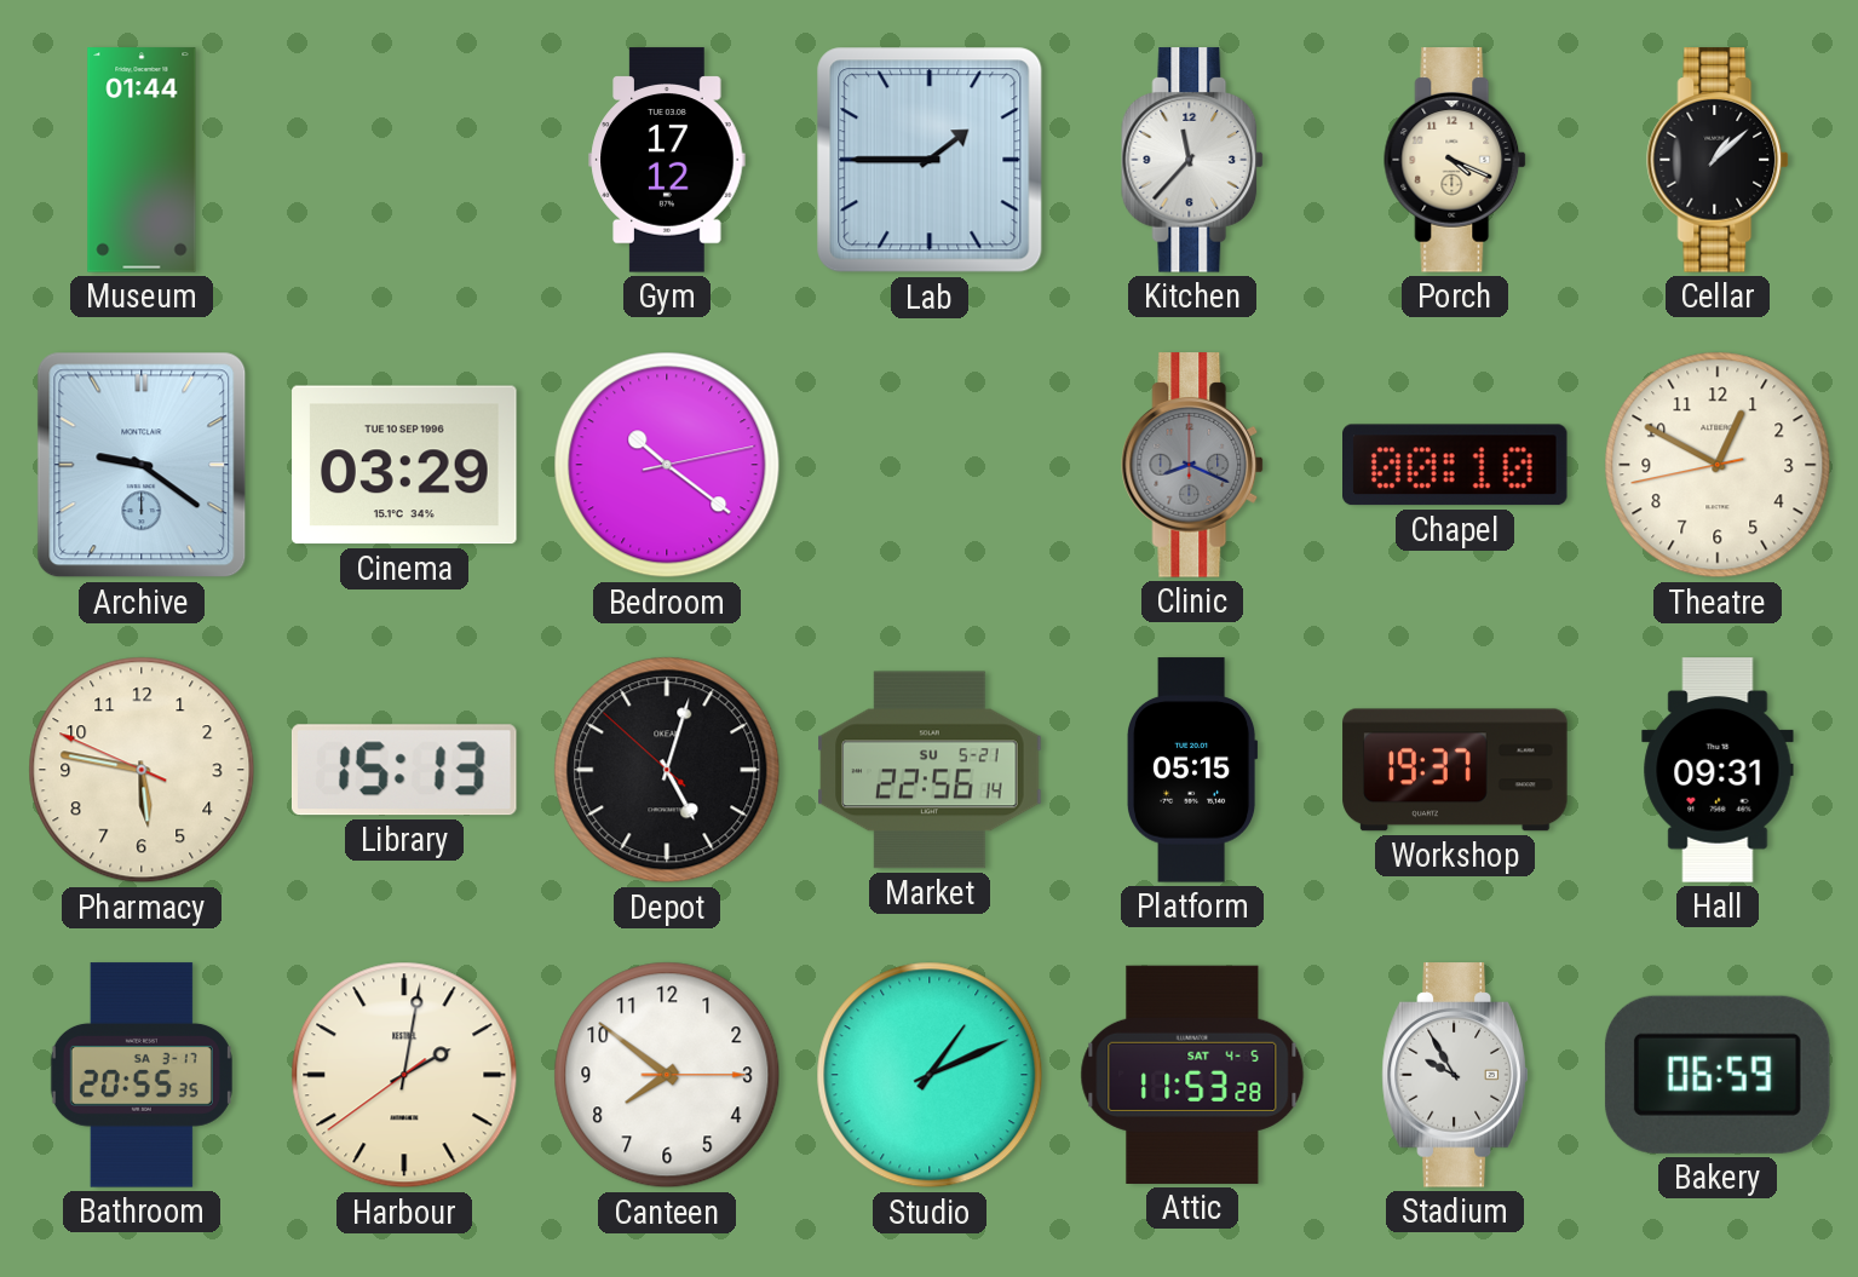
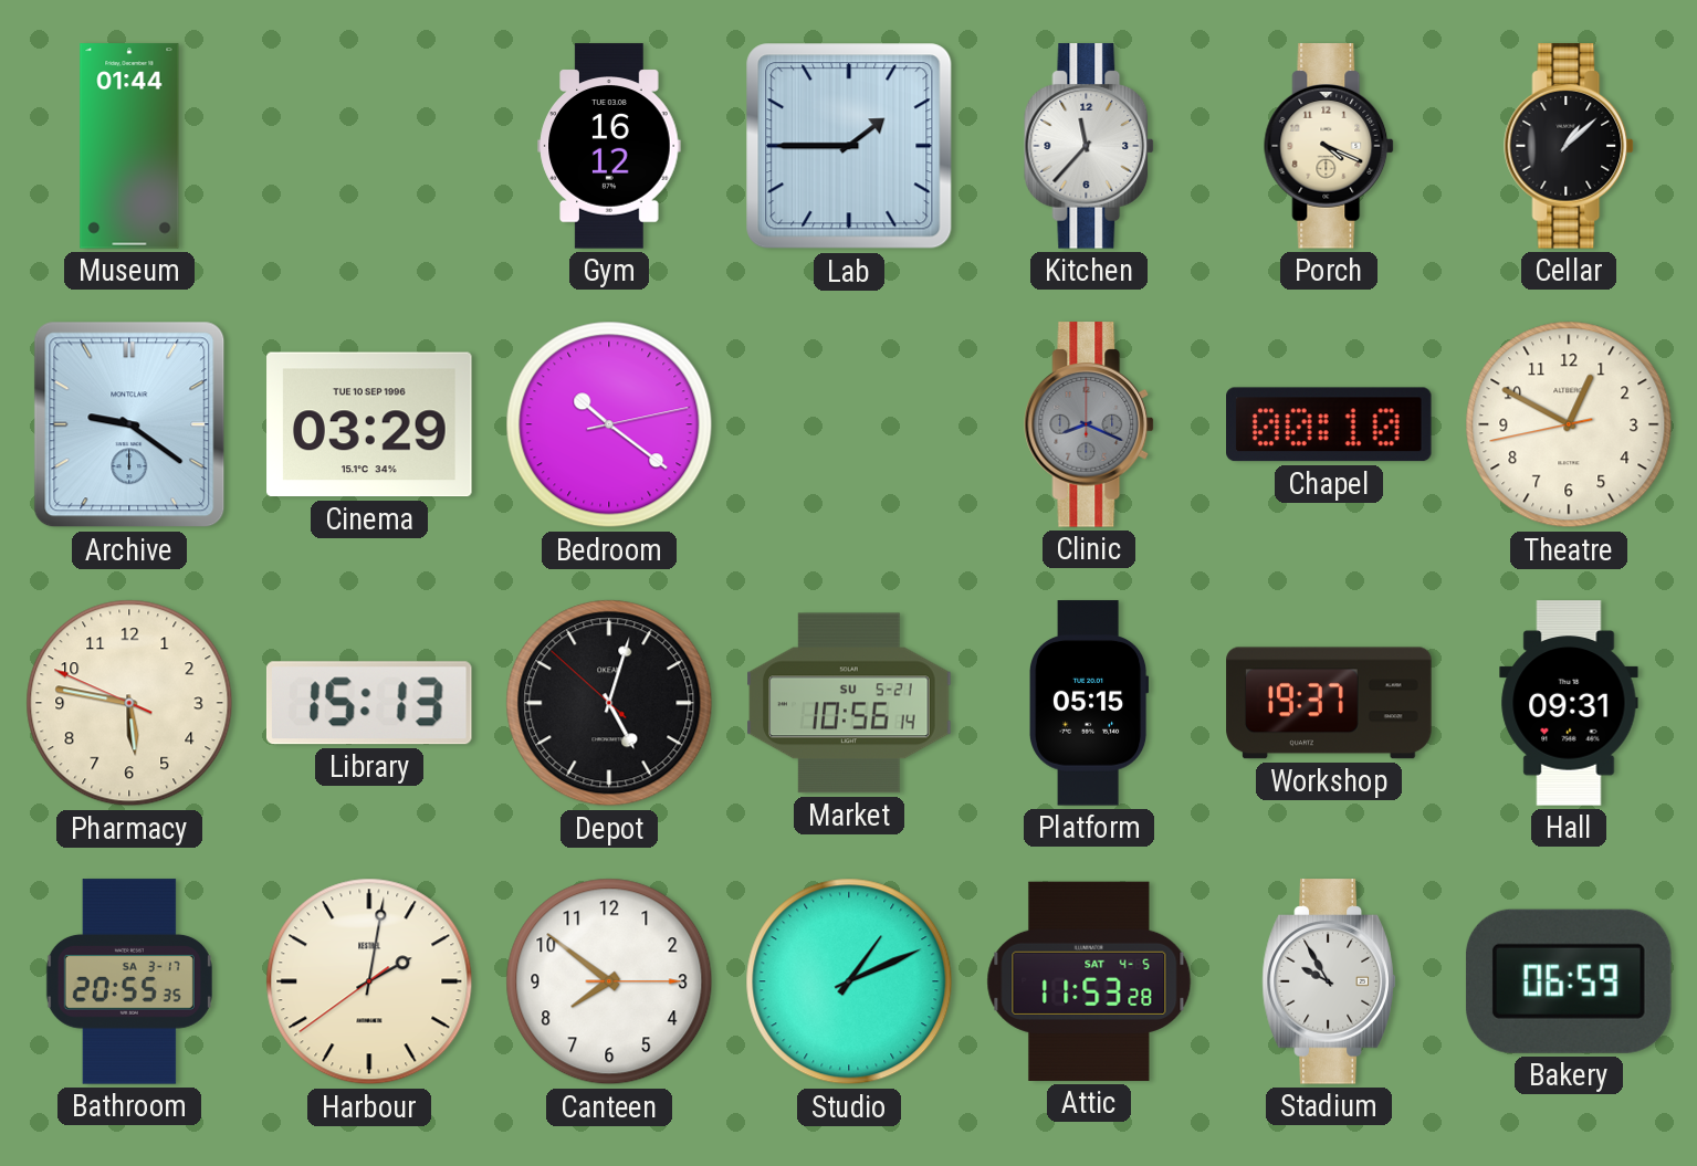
Gym: 17:12 -> 16:12
Market: 22:56 -> 10:56
